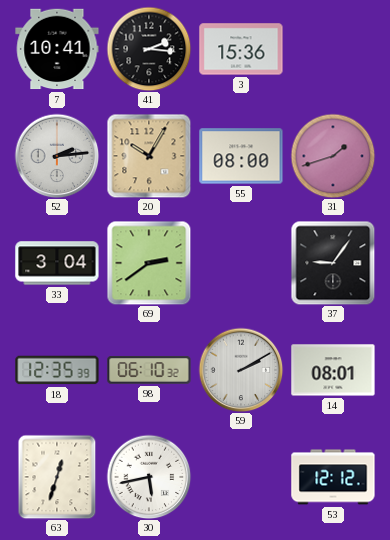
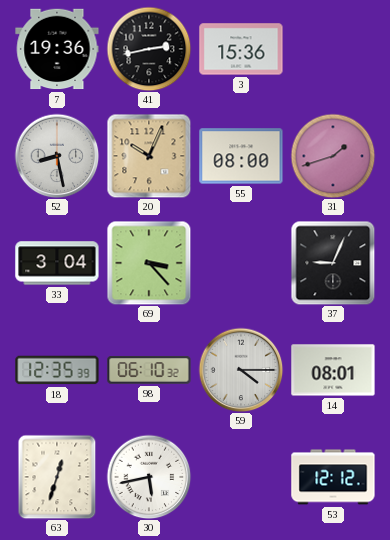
7: 10:41 -> 19:36
41: 2:16 -> 2:43
52: 2:14 -> 8:28
20: 10:05 -> 10:04
69: 2:39 -> 3:23
37: 9:06 -> 9:04
59: 2:10 -> 4:15
